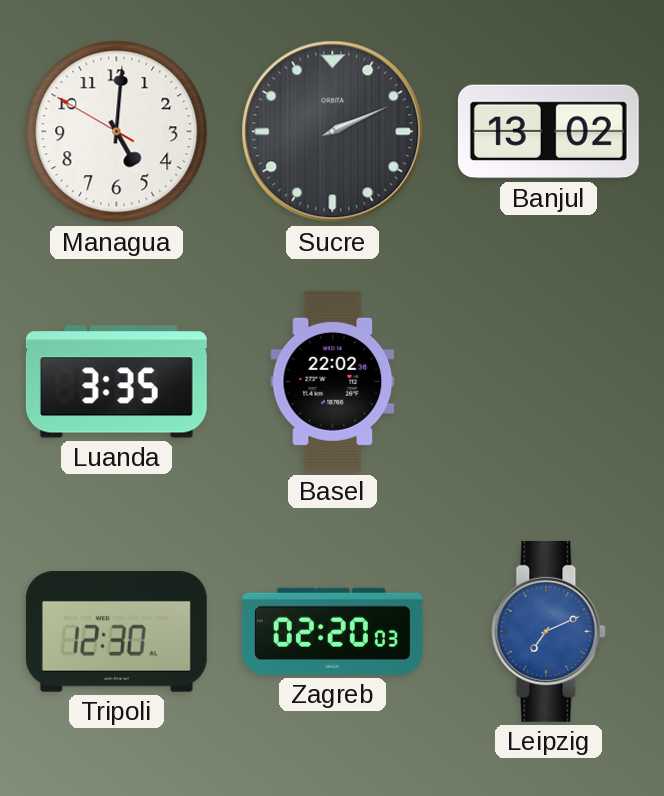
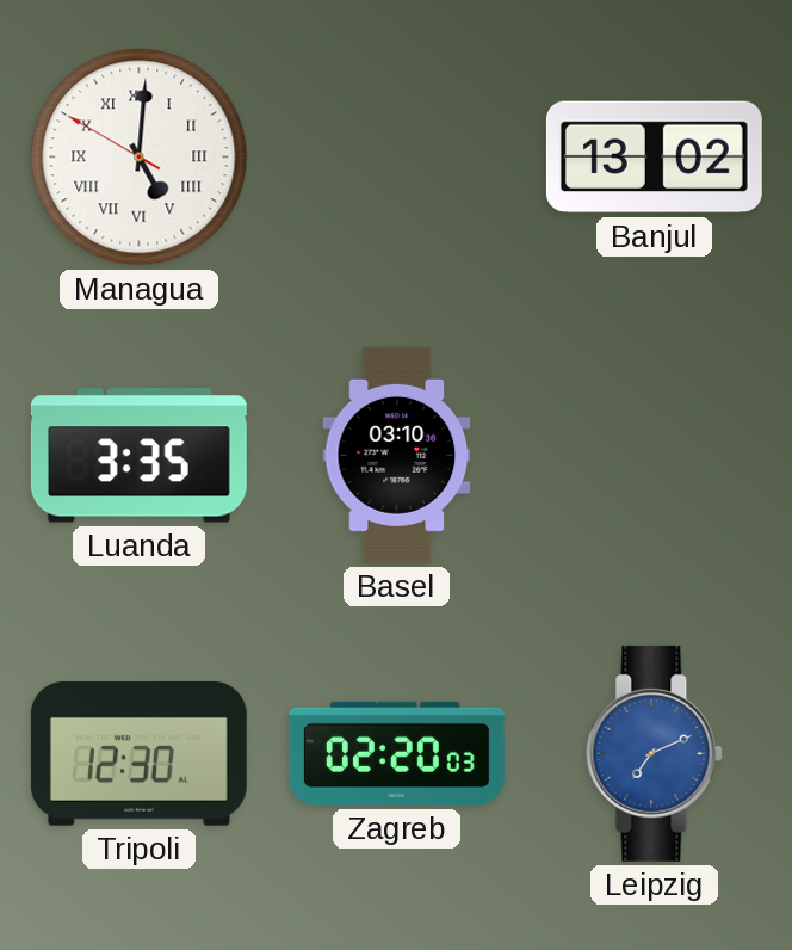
Managua numerals: Arabic -> Roman
Sucre: 2:11 -> none
Basel: 22:02 -> 03:10
